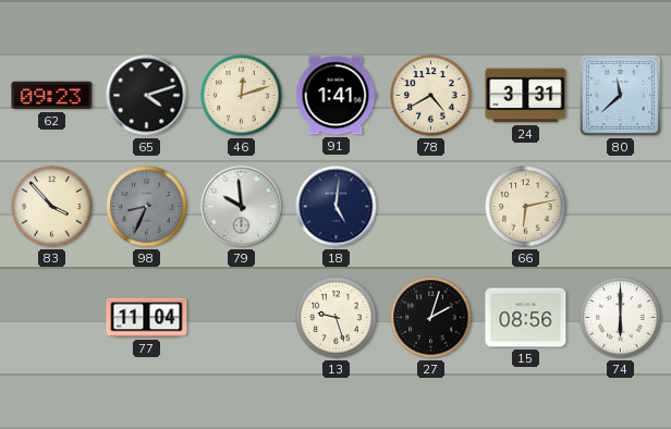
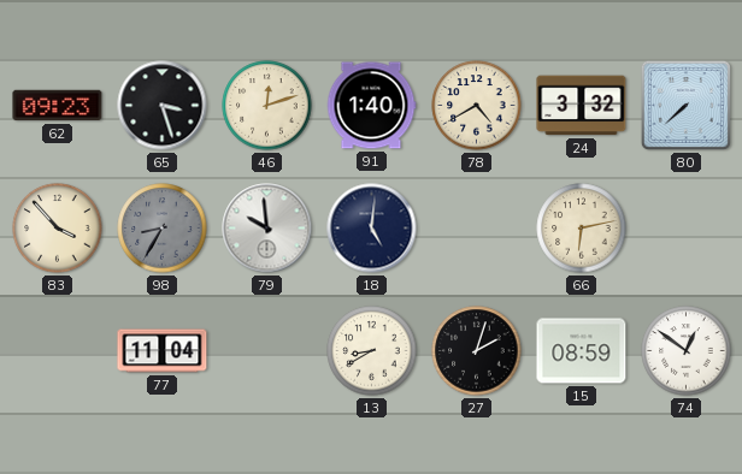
65: 4:12 -> 3:27
91: 1:41 -> 1:40
24: 3:31 -> 3:32
80: 11:38 -> 7:38
98: 8:34 -> 8:35
13: 9:27 -> 8:40
15: 08:56 -> 08:59
74: 6:00 -> 12:51
